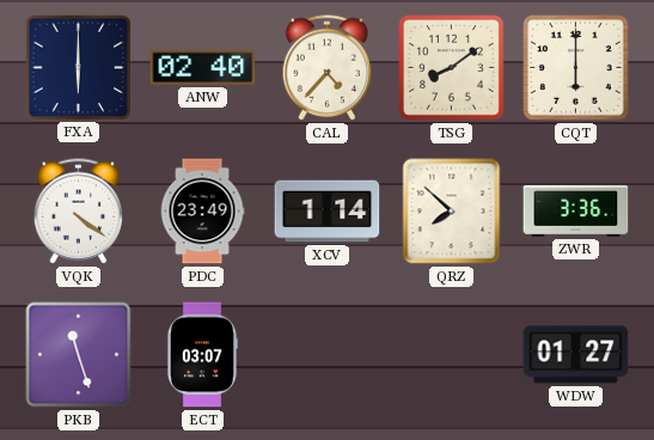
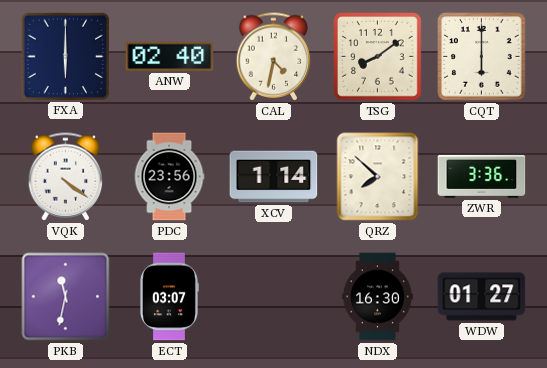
CAL: 4:37 -> 4:32
PDC: 23:49 -> 23:56
PKB: 11:27 -> 11:32
NDX: none -> 16:30
